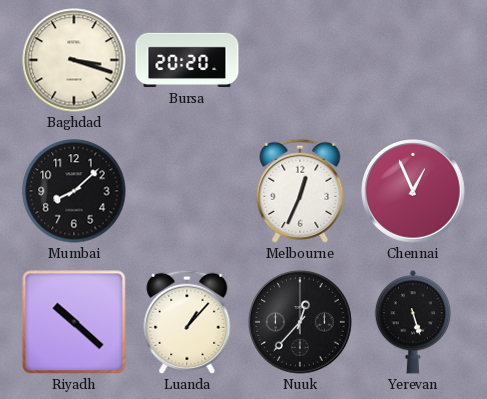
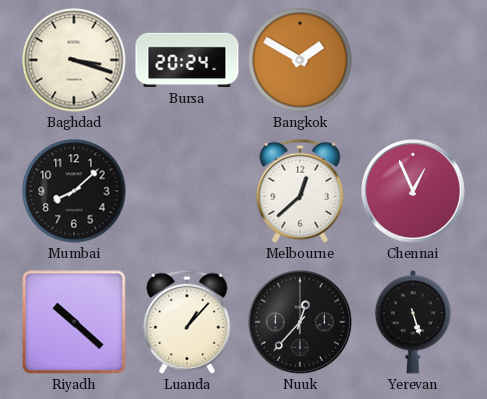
Bursa: 20:20 -> 20:24
Bangkok: none -> 1:50
Melbourne: 12:34 -> 12:38
